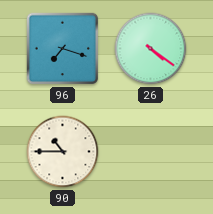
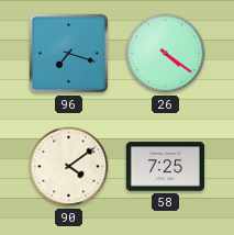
90: 10:45 -> 4:09
58: none -> 7:25
